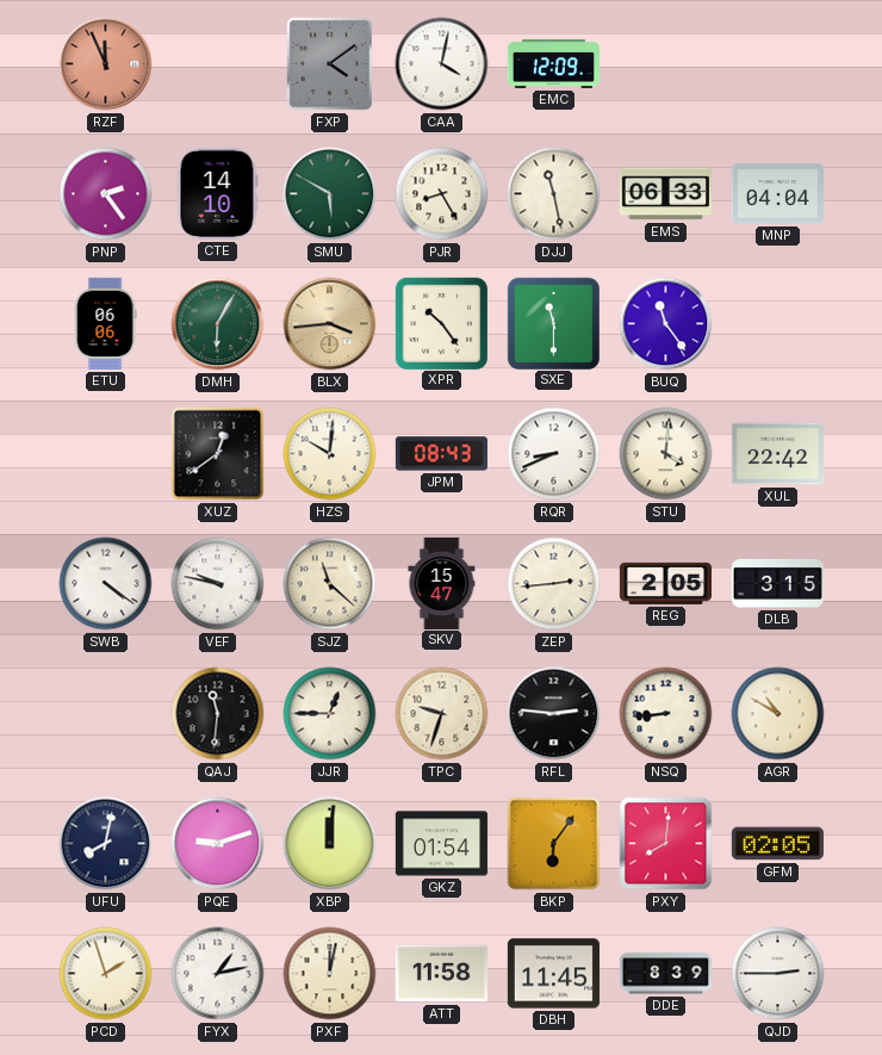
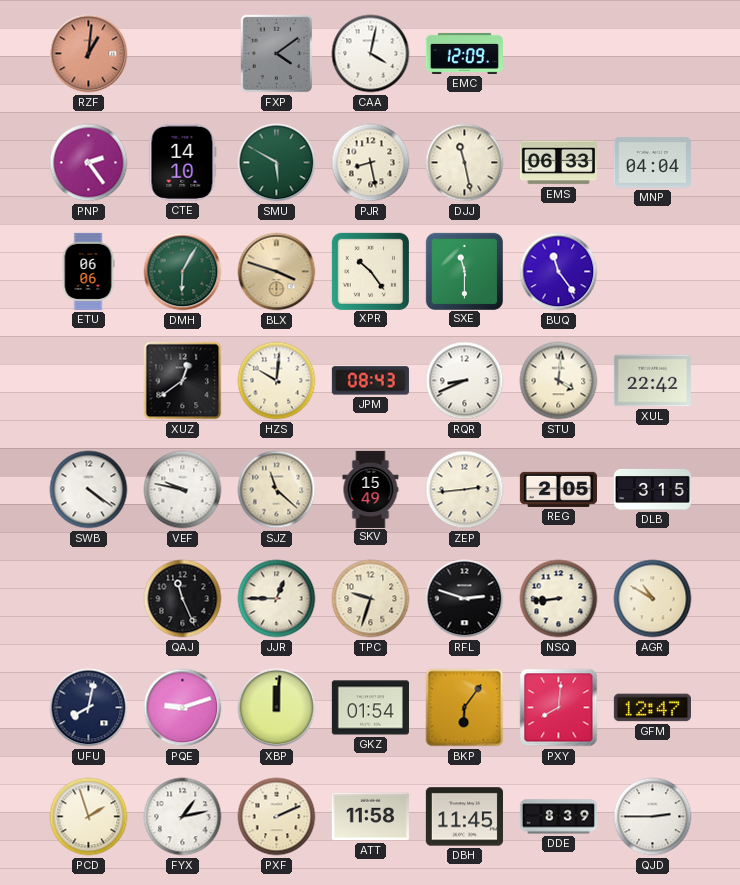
RZF: 11:56 -> 1:01
PJR: 8:25 -> 8:28
BLX: 3:44 -> 3:48
SKV: 15:47 -> 15:49
QAJ: 11:31 -> 11:26
RFL: 2:46 -> 2:48
GFM: 02:05 -> 12:47
PXF: 12:02 -> 2:11
